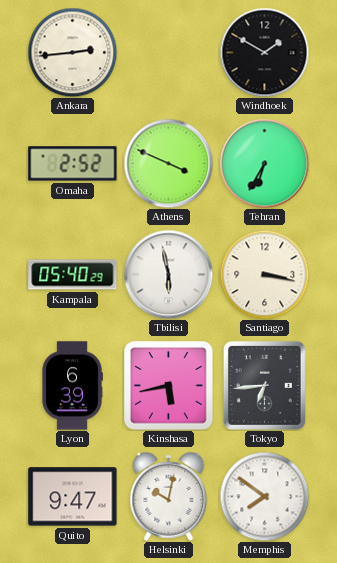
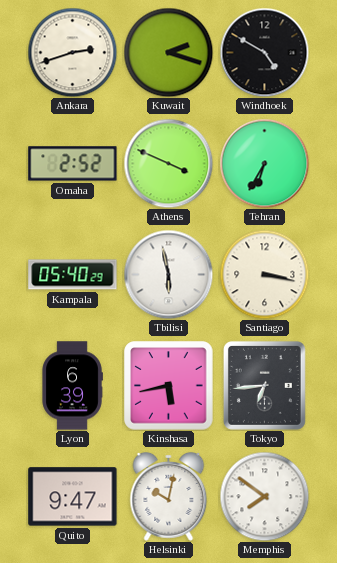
Ankara: 2:44 -> 2:42
Kuwait: none -> 2:18
Windhoek: 1:50 -> 4:50
